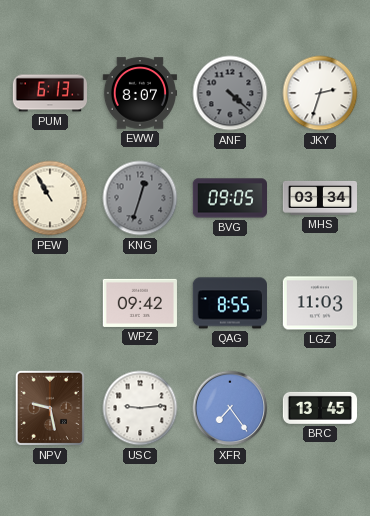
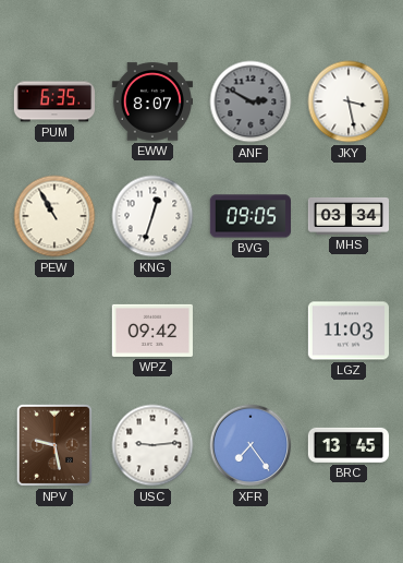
PUM: 6:13 -> 6:35
ANF: 4:22 -> 2:50
JKY: 2:33 -> 3:28
KNG dial: grey -> white
QAG: 8:55 -> none
